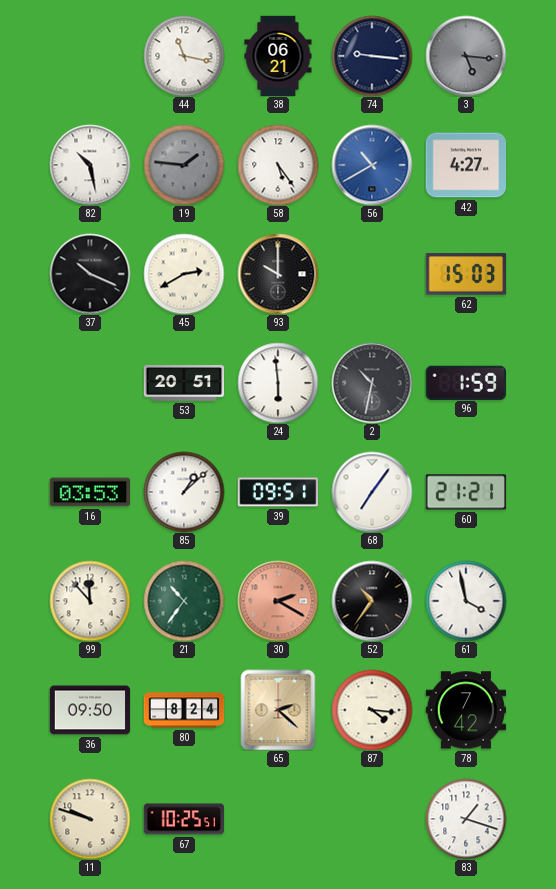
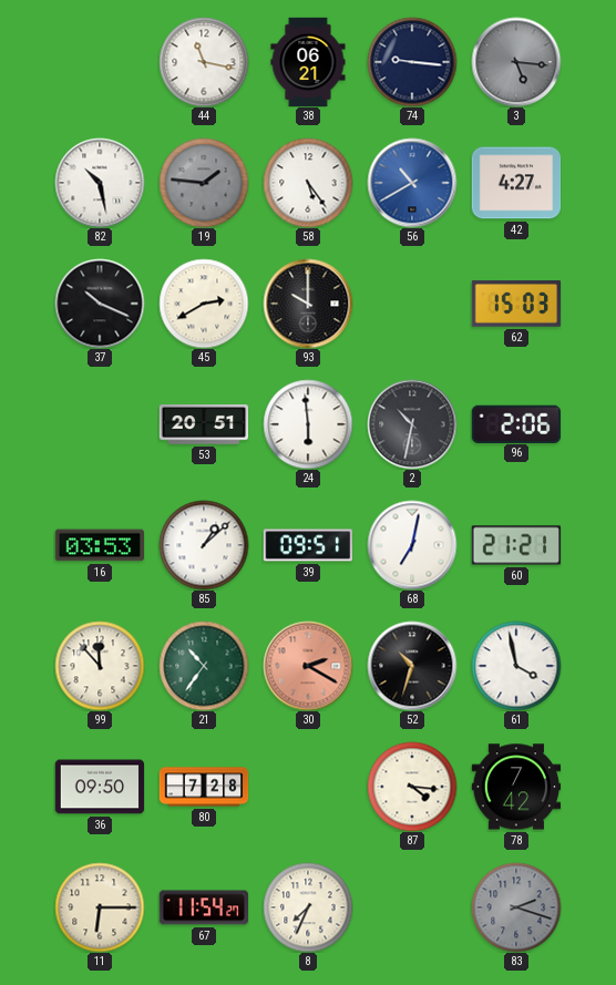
96: 1:59 -> 2:06
68: 7:06 -> 7:02
52: 10:36 -> 10:33
80: 8:24 -> 7:28
65: 2:22 -> none
11: 9:48 -> 6:15
67: 10:25 -> 11:54
8: none -> 7:34
83: 1:18 -> 2:18
83 dial: white -> grey
